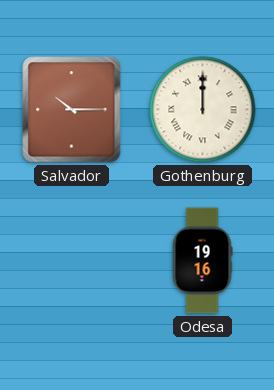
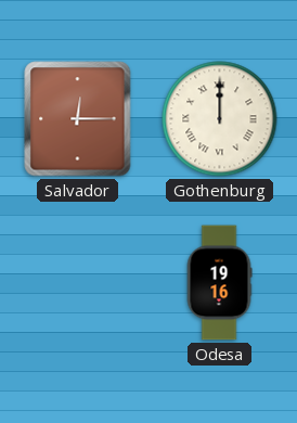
Salvador: 10:15 -> 12:15
